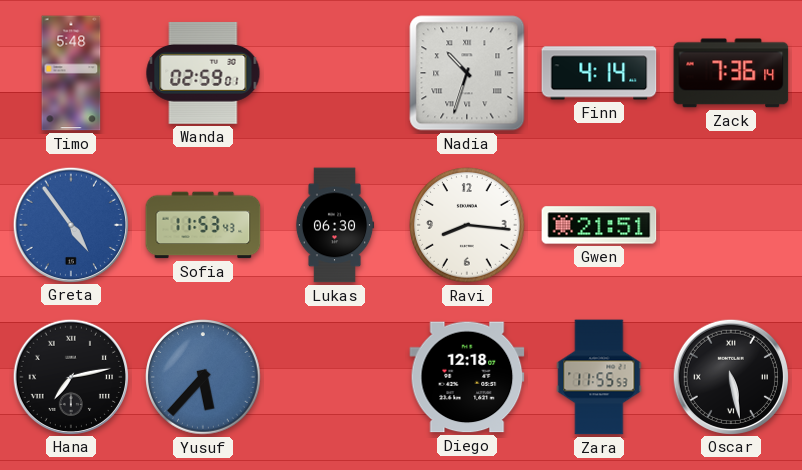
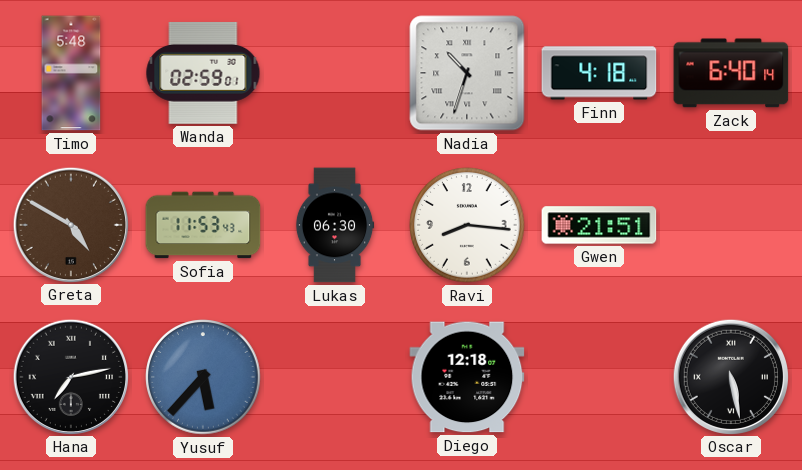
Finn: 4:14 -> 4:18
Zack: 7:36 -> 6:40
Greta: 4:54 -> 4:50
Greta dial: blue -> brown
Zara: 11:55 -> none
